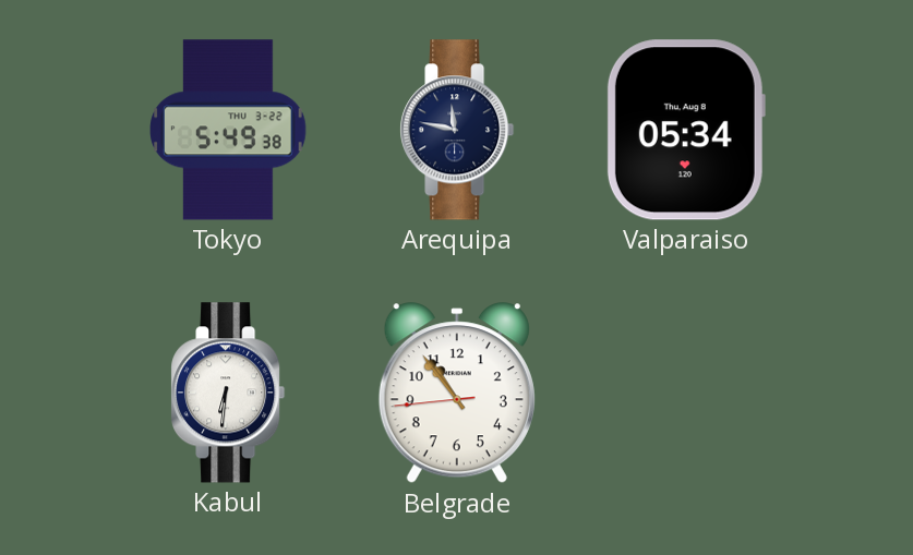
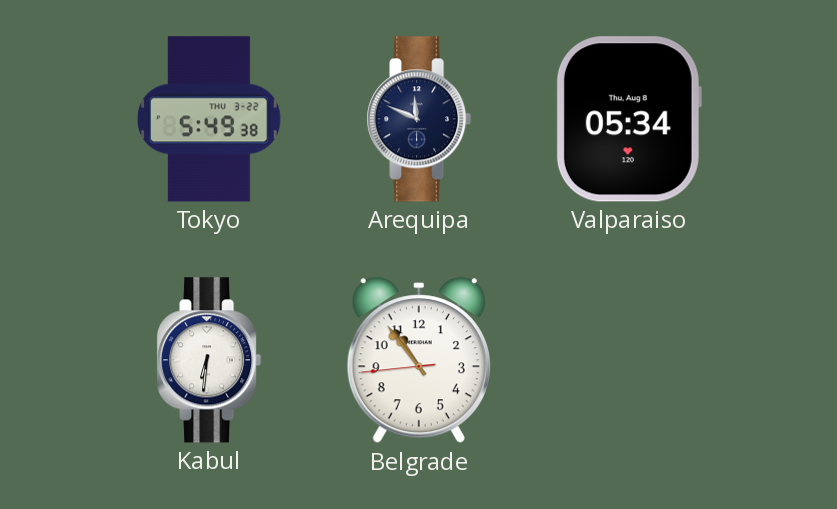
Arequipa: 11:47 -> 11:49
